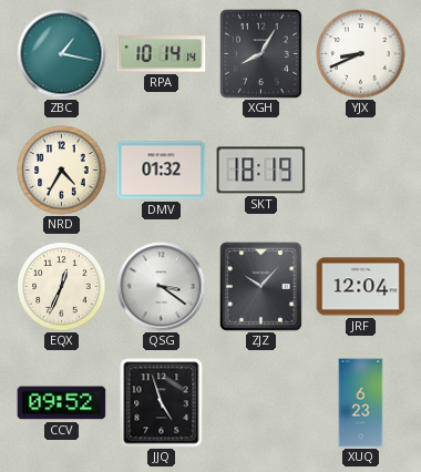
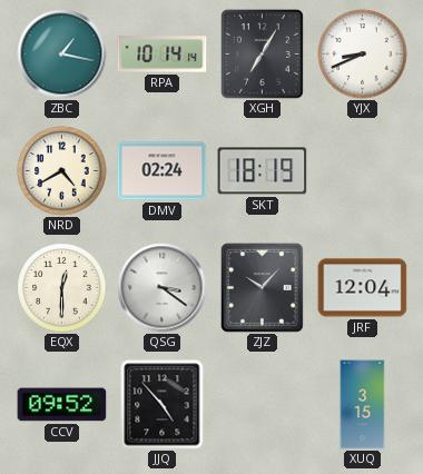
XGH: 8:05 -> 7:05
NRD: 4:35 -> 4:40
DMV: 01:32 -> 02:24
EQX: 12:34 -> 12:30
JJQ: 4:57 -> 4:53
XUQ: 6:23 -> 3:15
